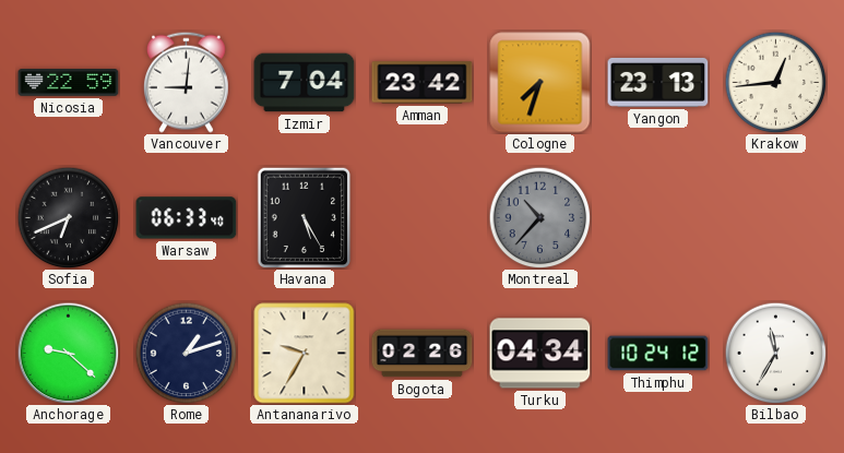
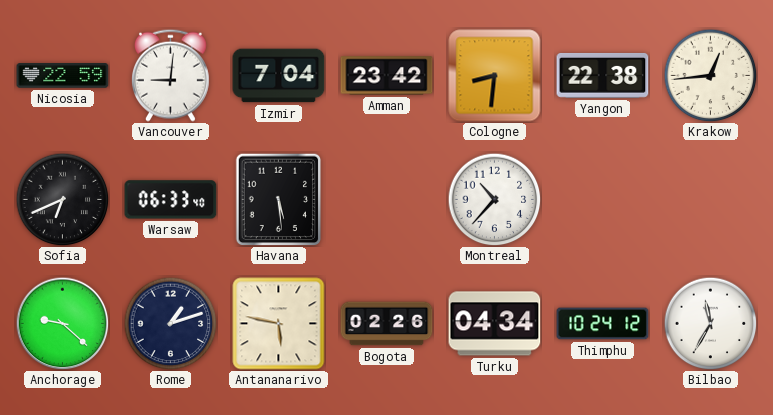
Cologne: 7:33 -> 8:31
Yangon: 23:13 -> 22:38
Havana: 5:25 -> 5:29
Montreal dial: grey -> white
Antananarivo: 9:35 -> 5:47
